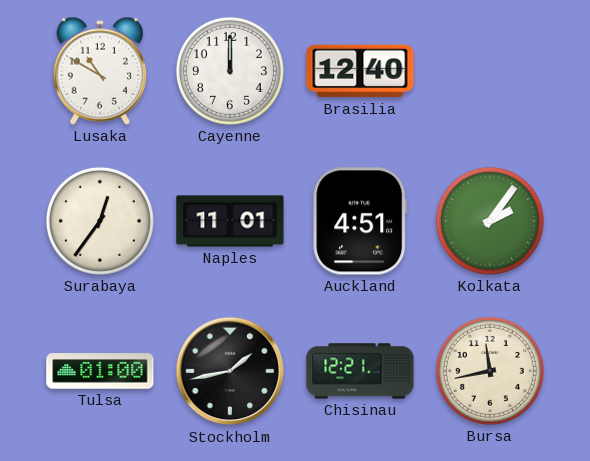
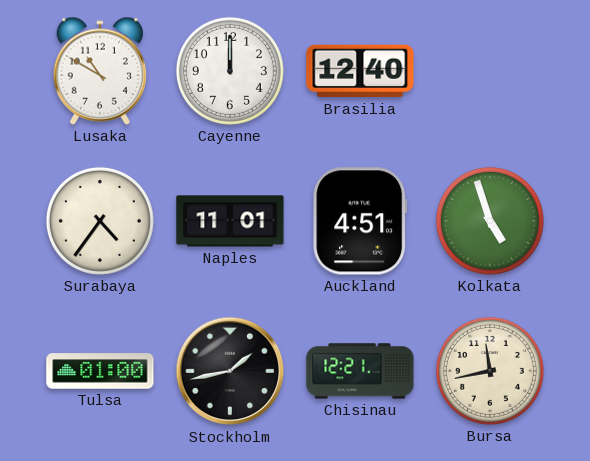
Surabaya: 12:36 -> 4:36
Kolkata: 2:06 -> 4:57
